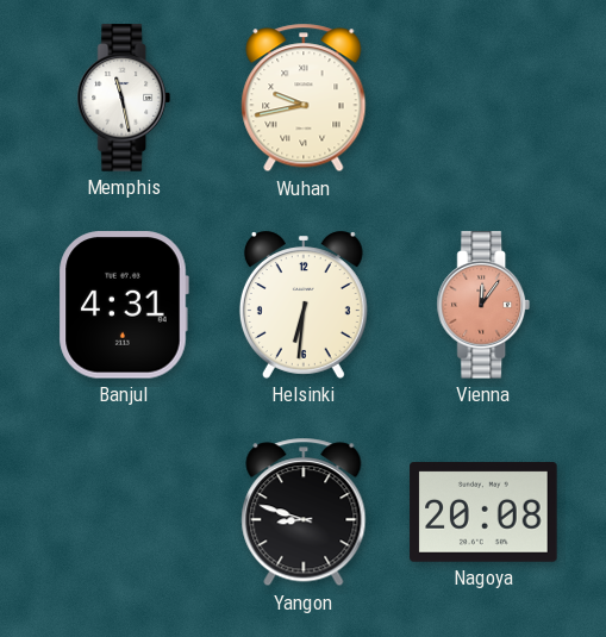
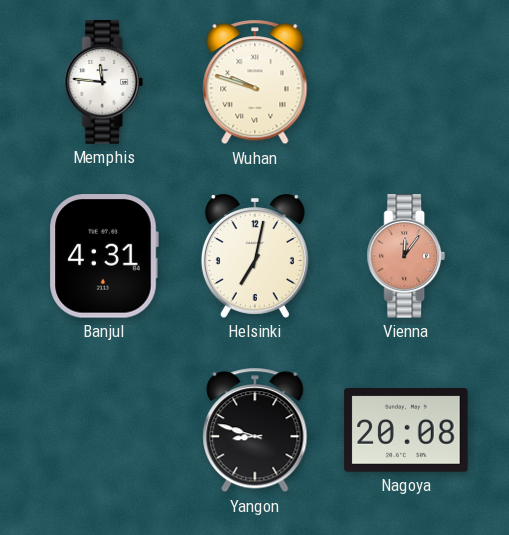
Memphis: 11:28 -> 11:46
Wuhan: 9:43 -> 9:48
Helsinki: 6:31 -> 7:02
